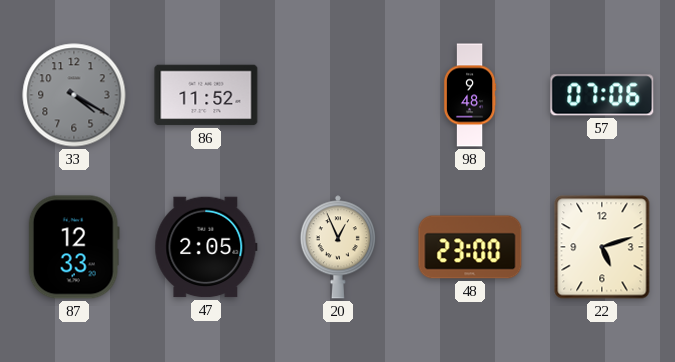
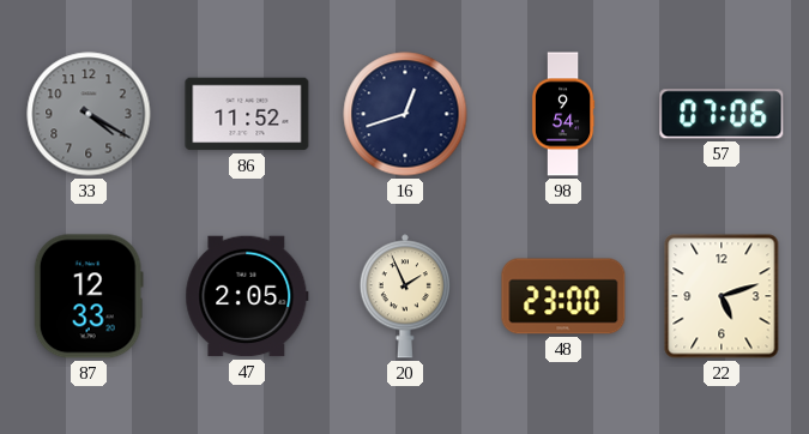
16: none -> 12:42
98: 9:48 -> 9:54
20: 12:56 -> 1:56
